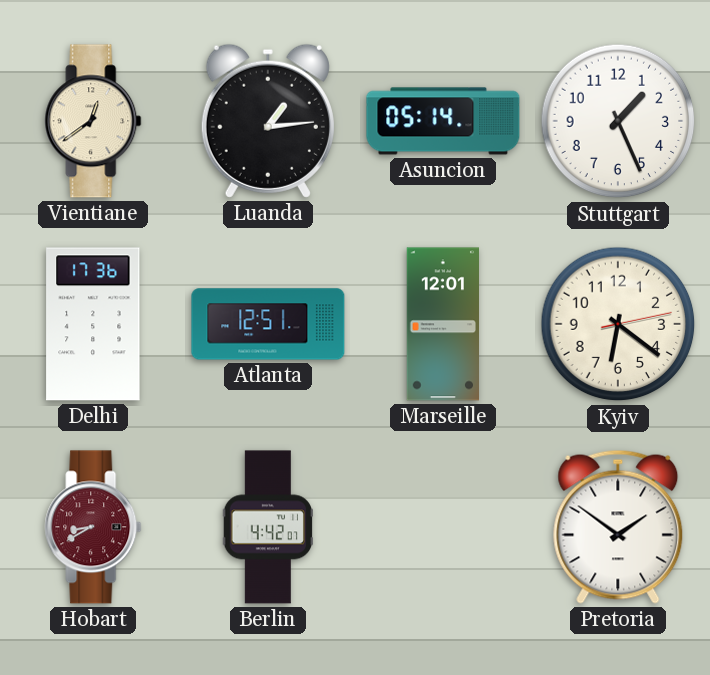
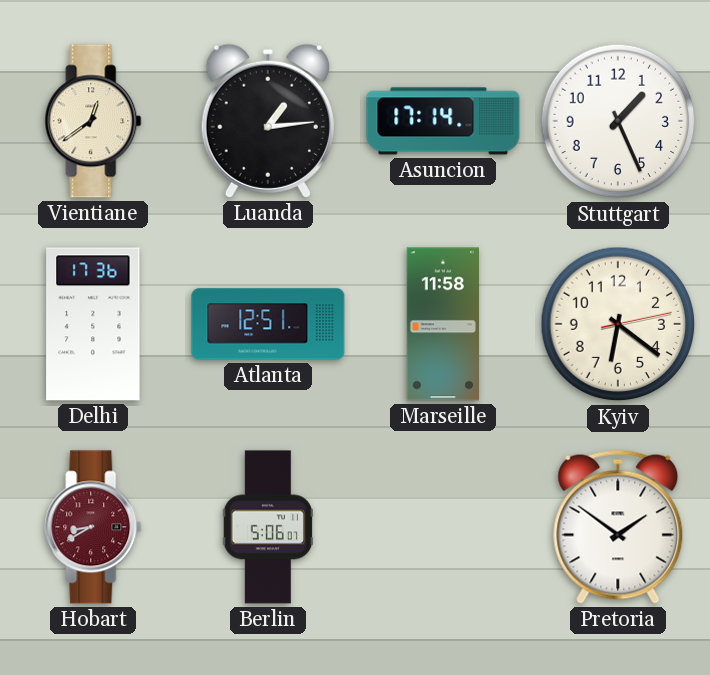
Asuncion: 05:14 -> 17:14
Marseille: 12:01 -> 11:58
Berlin: 4:42 -> 5:06
